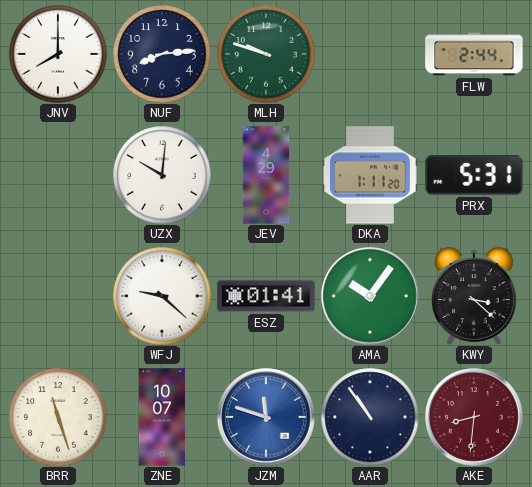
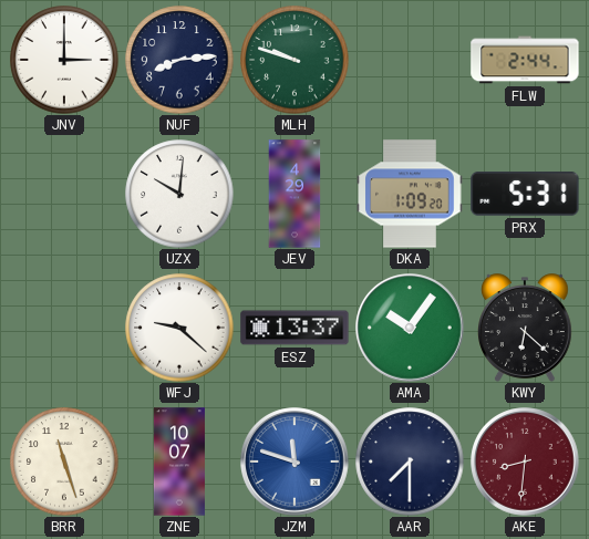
JNV: 8:00 -> 3:00
DKA: 1:11 -> 1:09
ESZ: 01:41 -> 13:37
KWY: 3:22 -> 6:22
AAR: 10:54 -> 7:30
